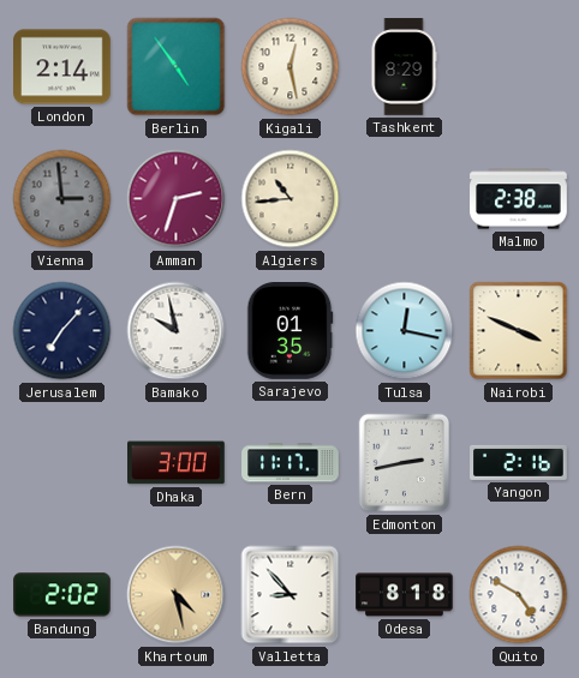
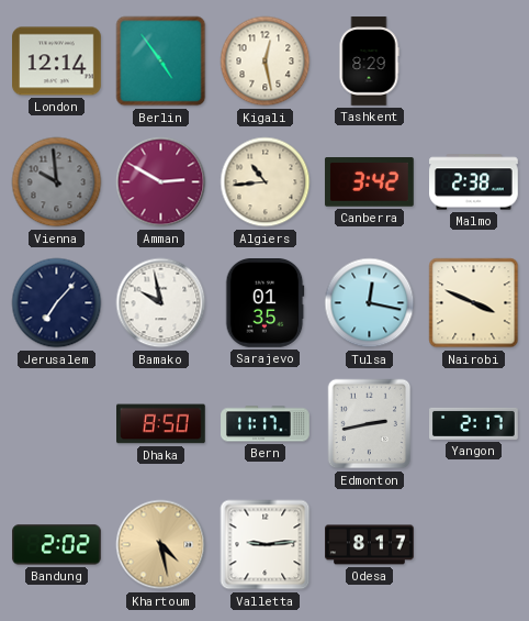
London: 2:14 -> 12:14
Vienna: 2:59 -> 9:59
Amman: 2:33 -> 2:50
Canberra: none -> 3:42
Dhaka: 3:00 -> 8:50
Yangon: 2:16 -> 2:17
Valletta: 8:53 -> 9:14
Odesa: 8:18 -> 8:17
Quito: 4:50 -> none
